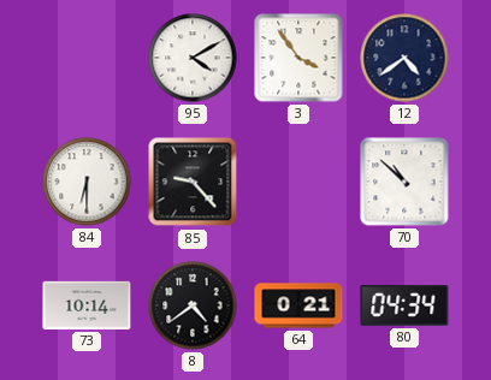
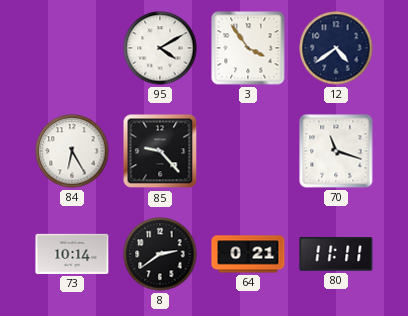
84: 6:30 -> 6:25
70: 10:52 -> 11:18
8: 4:39 -> 2:39
80: 04:34 -> 11:11
